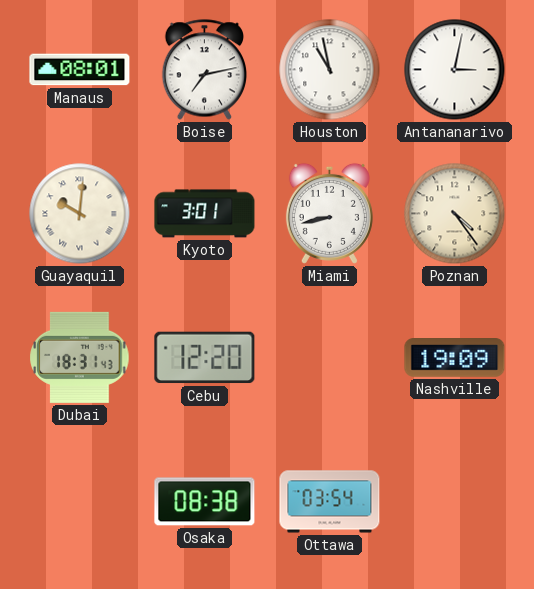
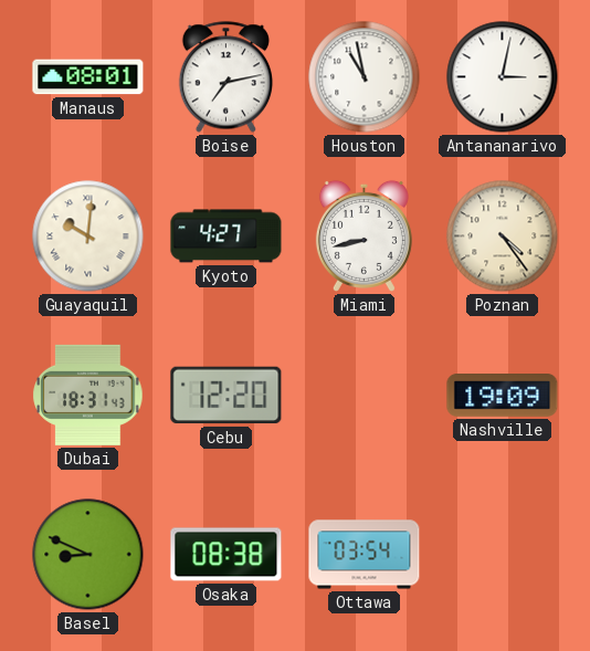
Kyoto: 3:01 -> 4:27
Basel: none -> 8:49
